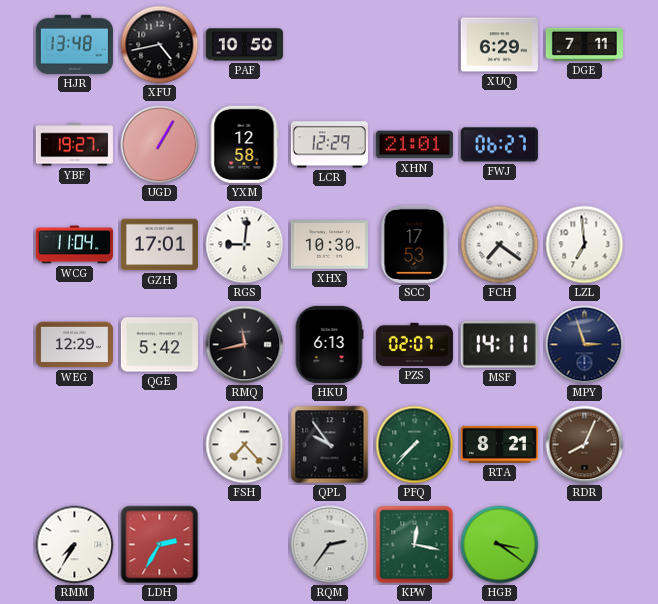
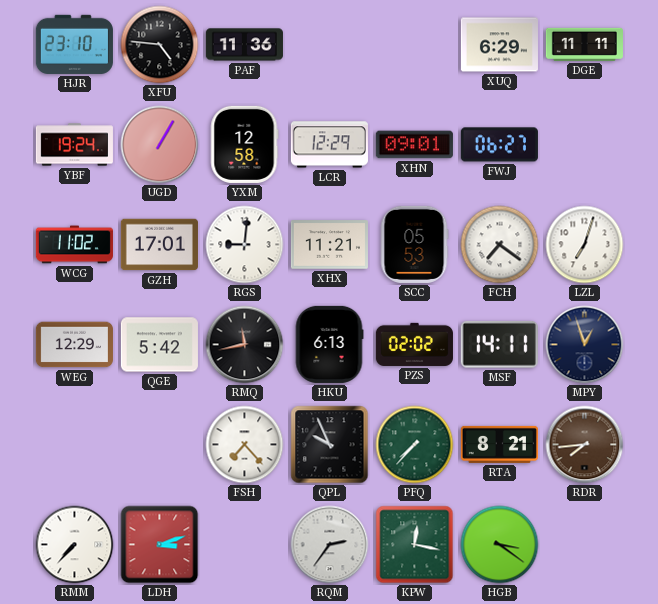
HJR: 13:48 -> 23:10
XFU: 4:43 -> 4:46
PAF: 10:50 -> 11:36
DGE: 7:11 -> 11:11
YBF: 19:27 -> 19:24
XHN: 21:01 -> 09:01
WCG: 11:04 -> 11:02
XHX: 10:30 -> 11:21
SCC: 17:53 -> 05:53
LZL: 6:59 -> 7:03
PZS: 02:07 -> 02:02
MPY: 2:57 -> 12:57
QPL: 9:54 -> 9:56
RDR: 8:04 -> 7:44
RMM: 7:35 -> 7:37
LDH: 2:35 -> 3:12
